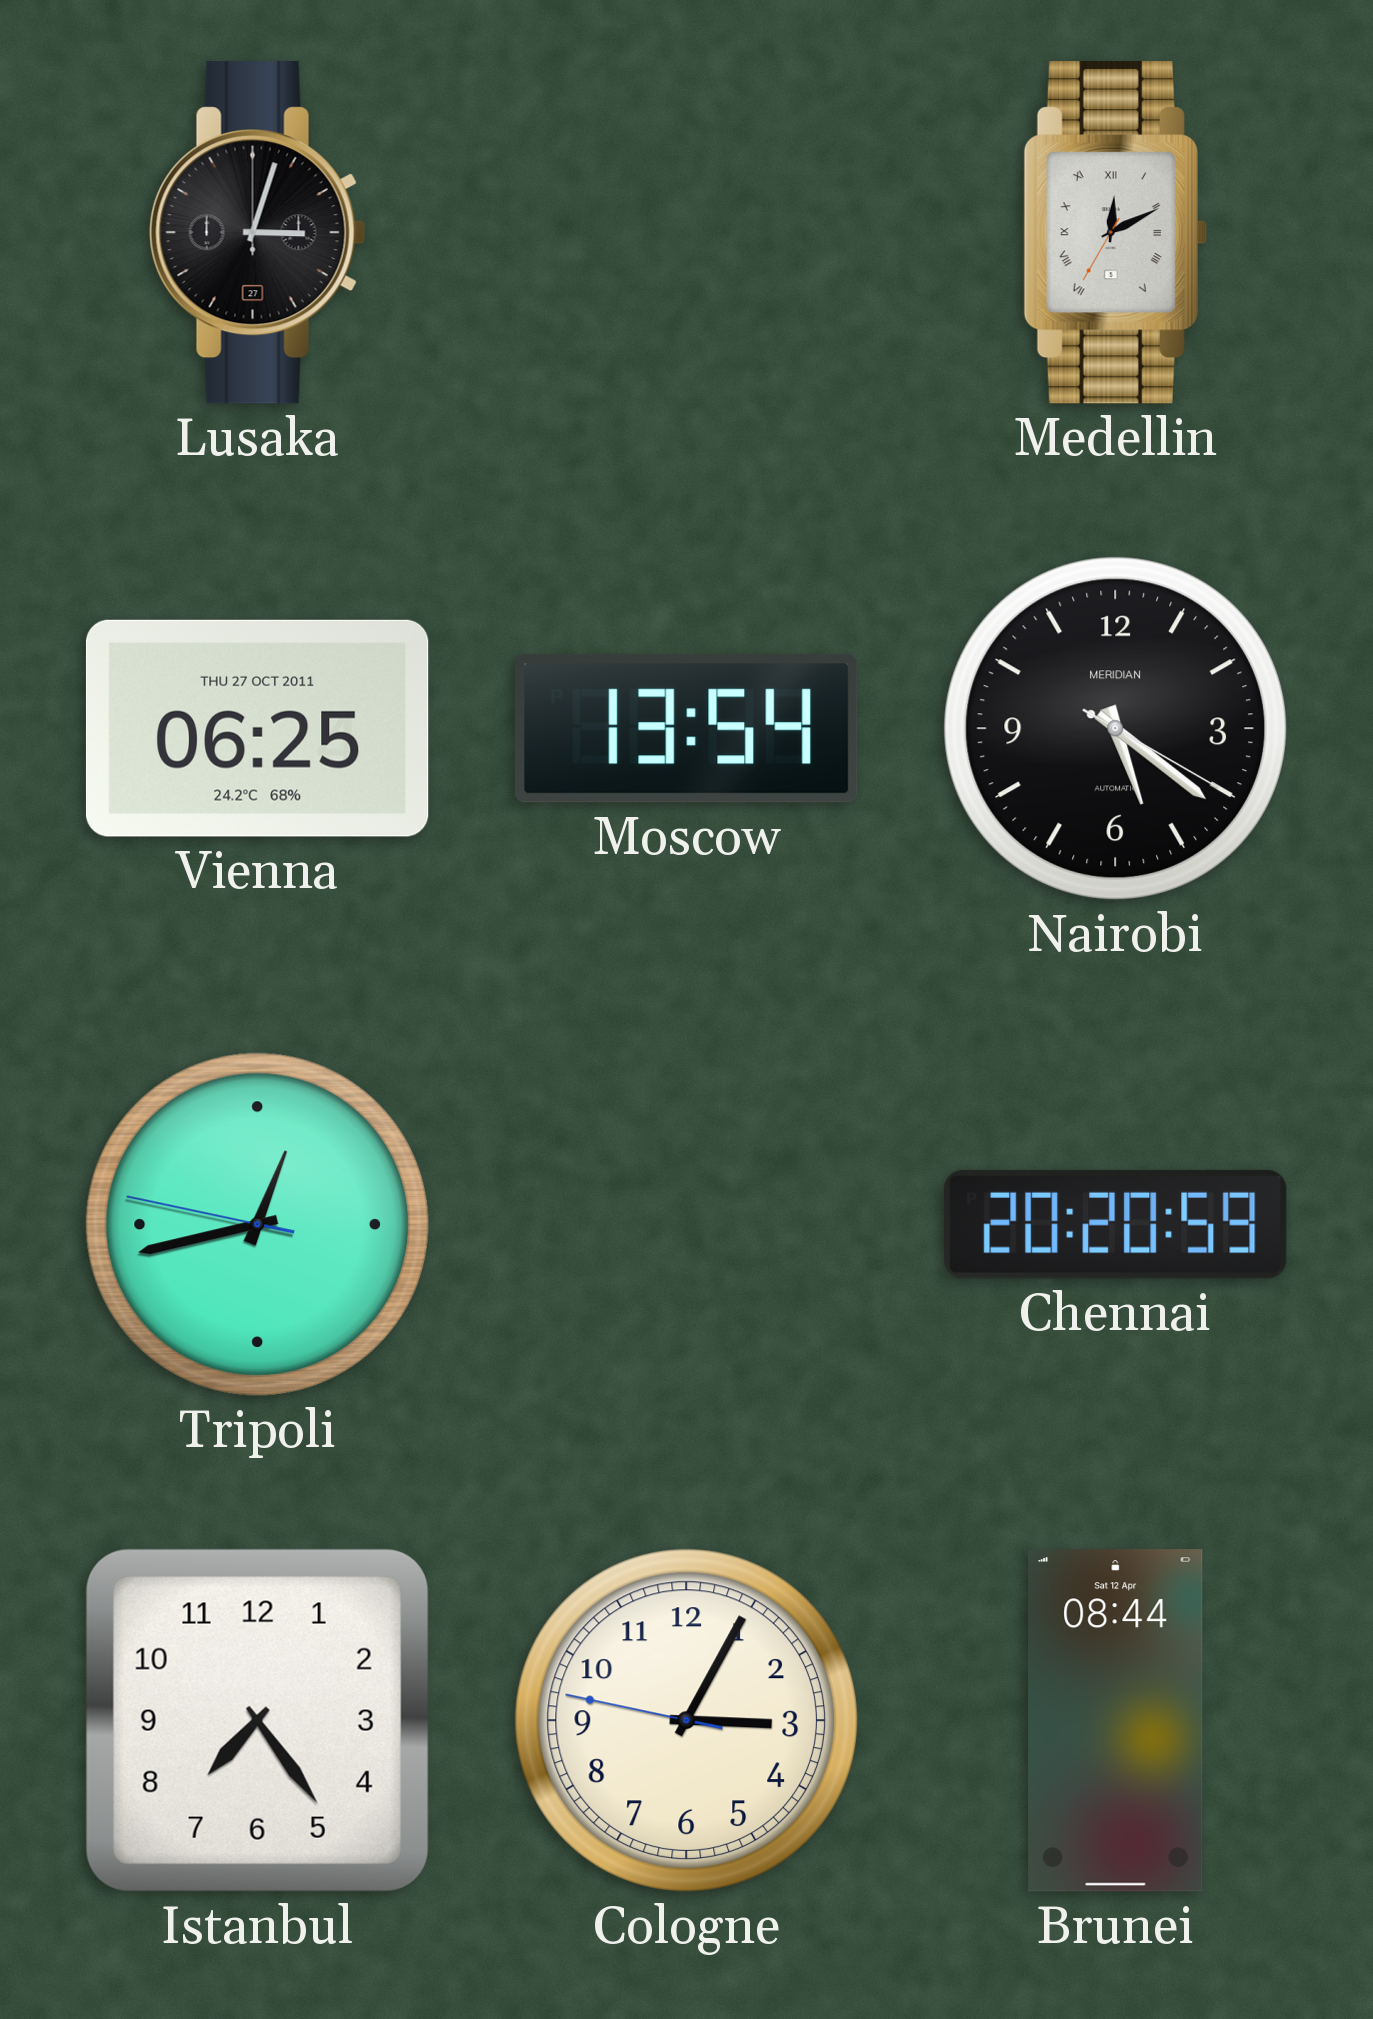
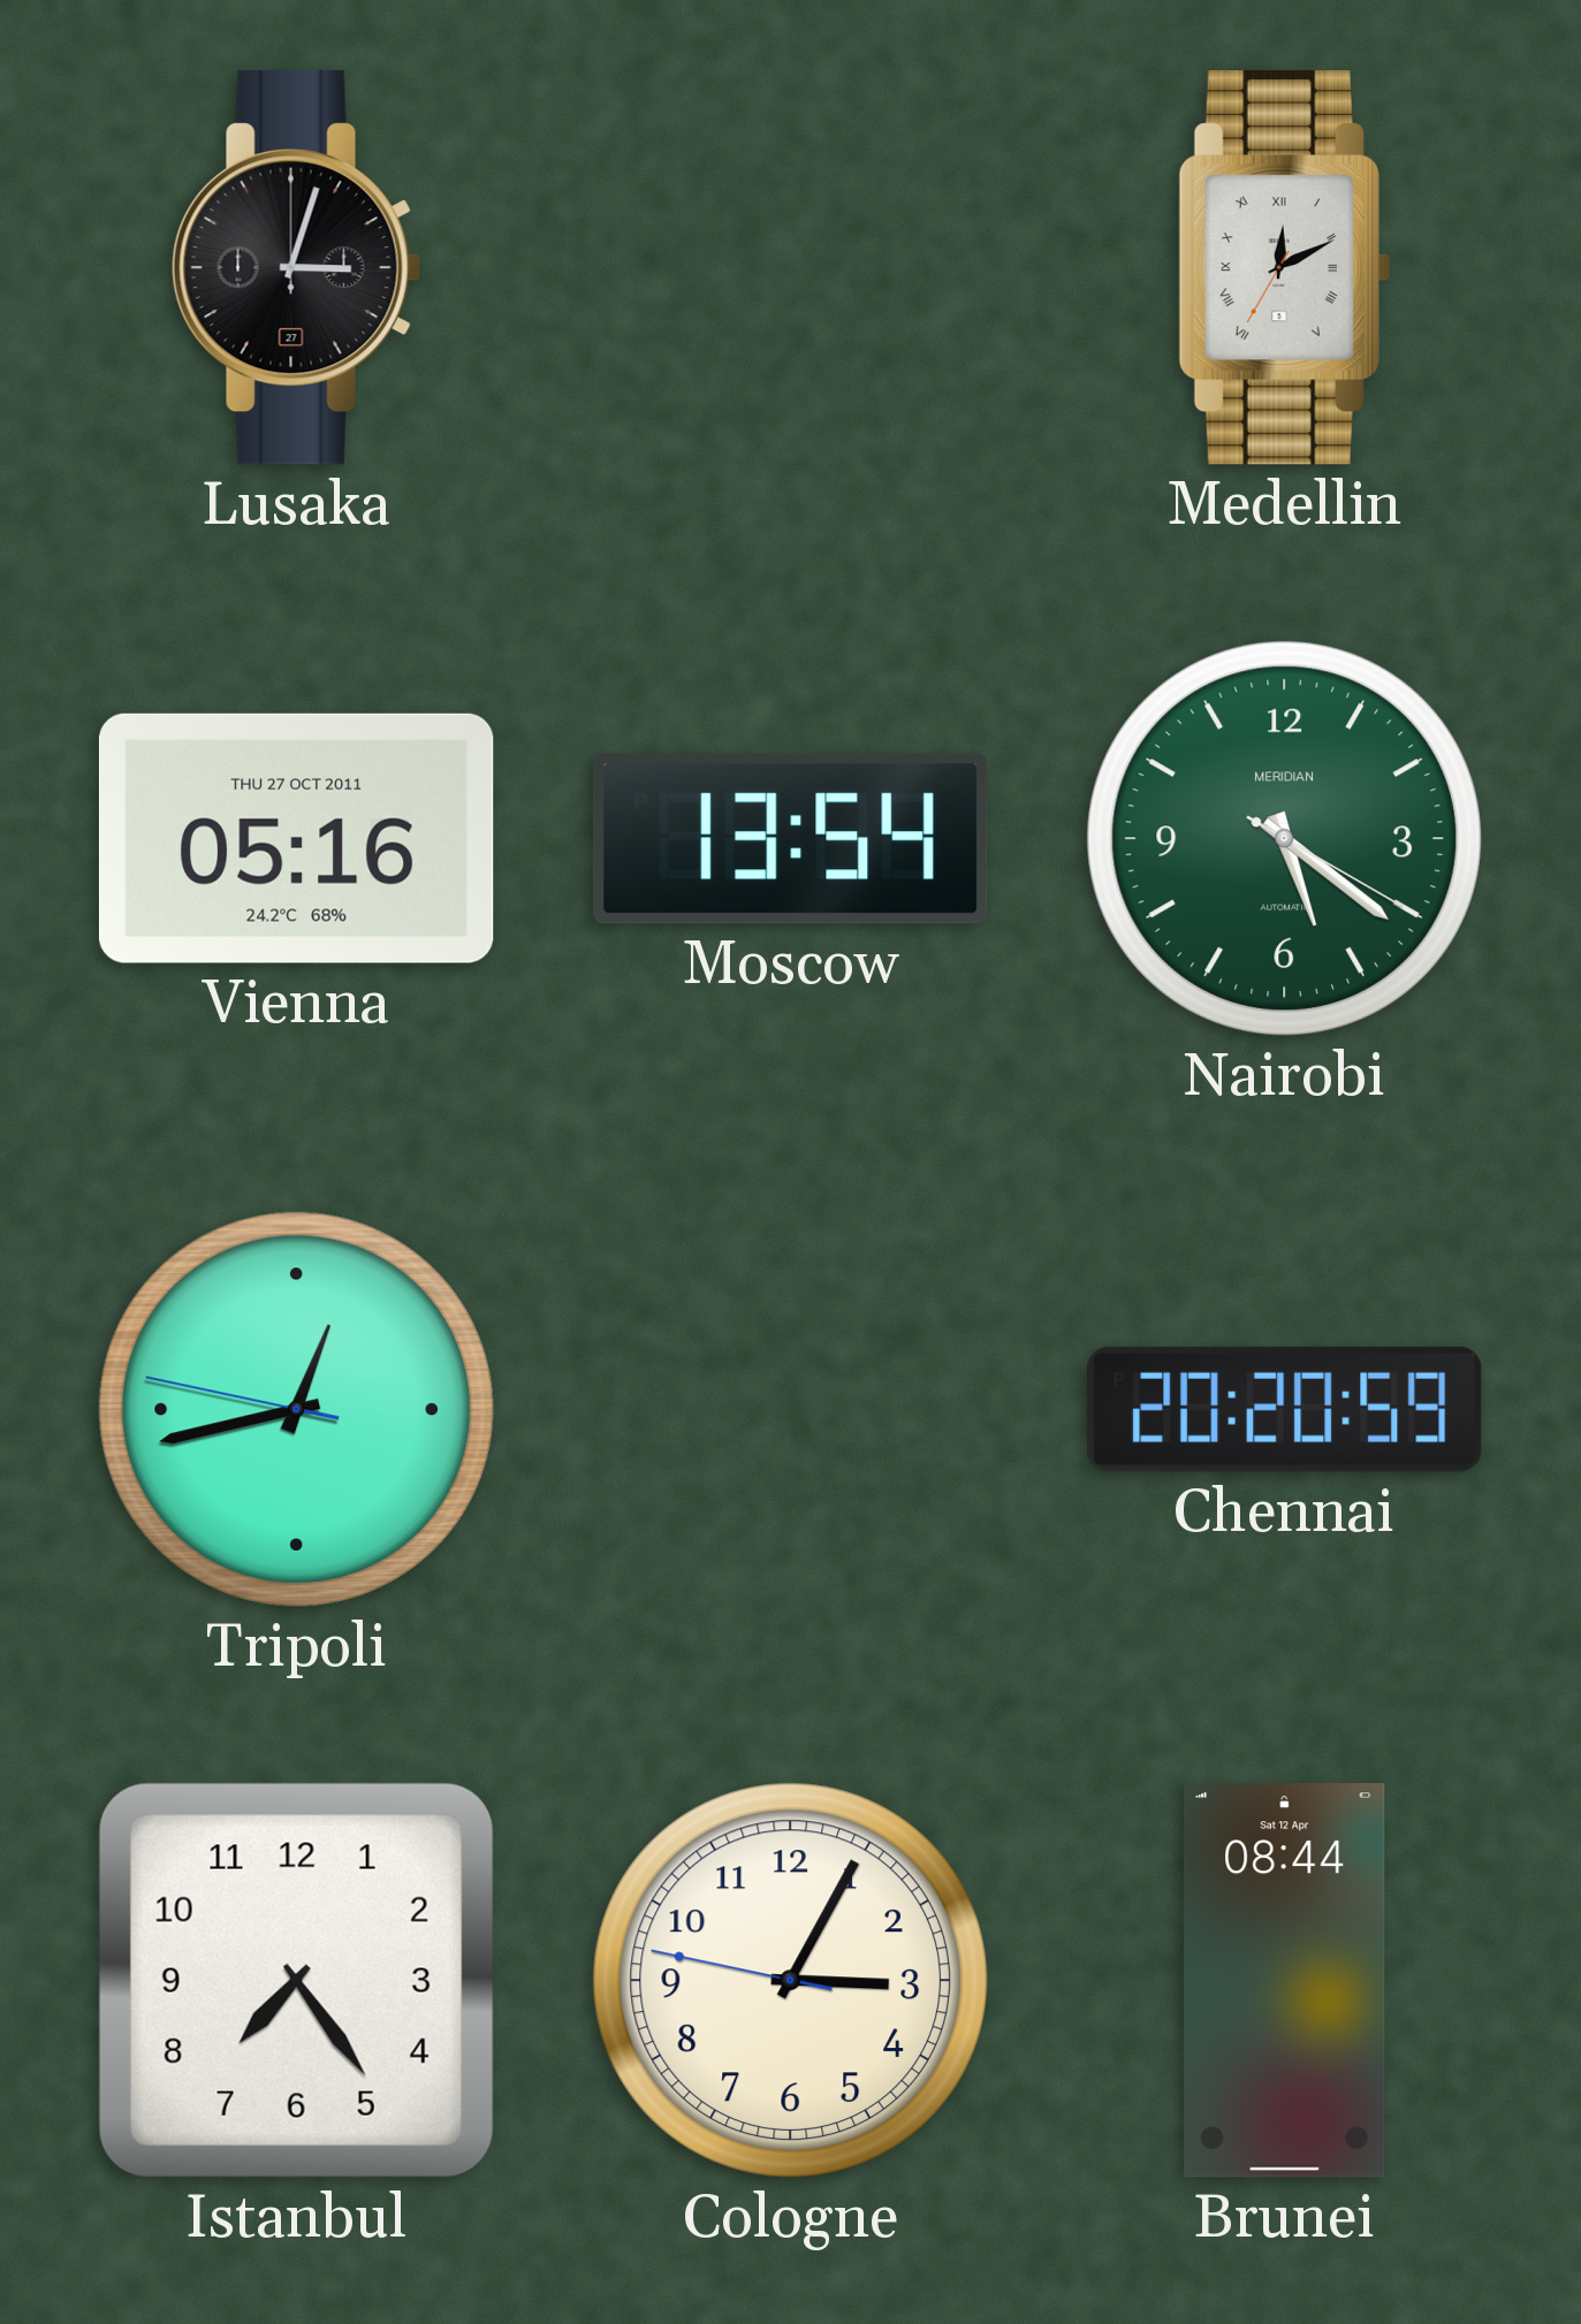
Vienna: 06:25 -> 05:16
Nairobi dial: black -> green
